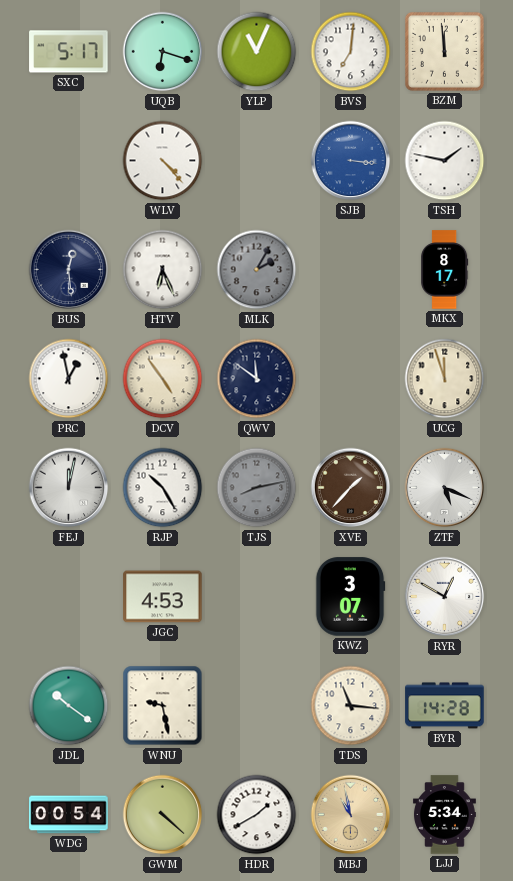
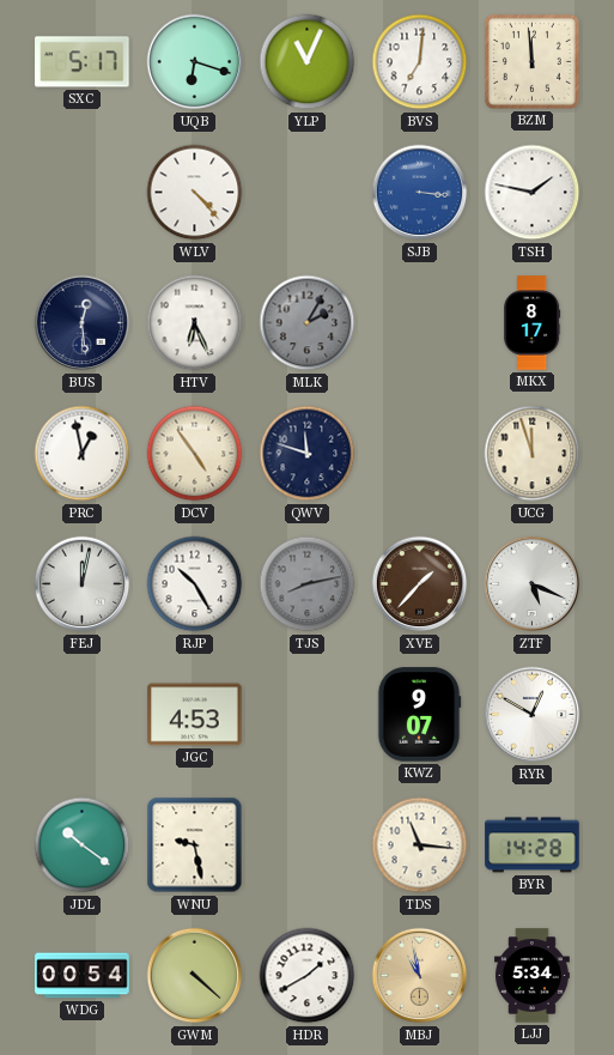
QWV: 11:51 -> 11:48
KWZ: 3:07 -> 9:07
